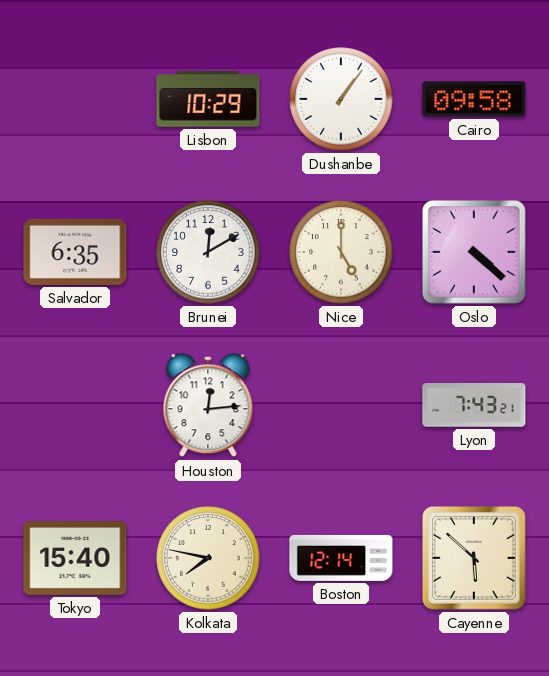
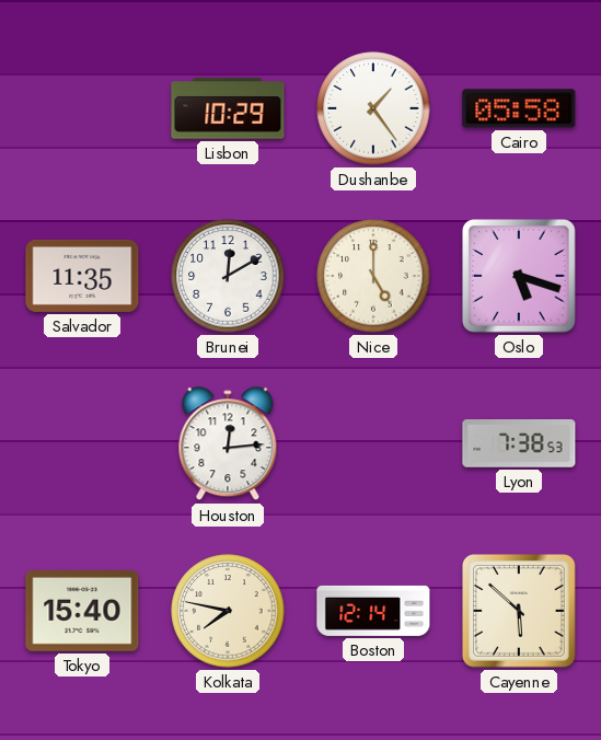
Dushanbe: 1:06 -> 1:24
Cairo: 09:58 -> 05:58
Salvador: 6:35 -> 11:35
Oslo: 4:22 -> 5:18
Lyon: 7:43 -> 7:38
